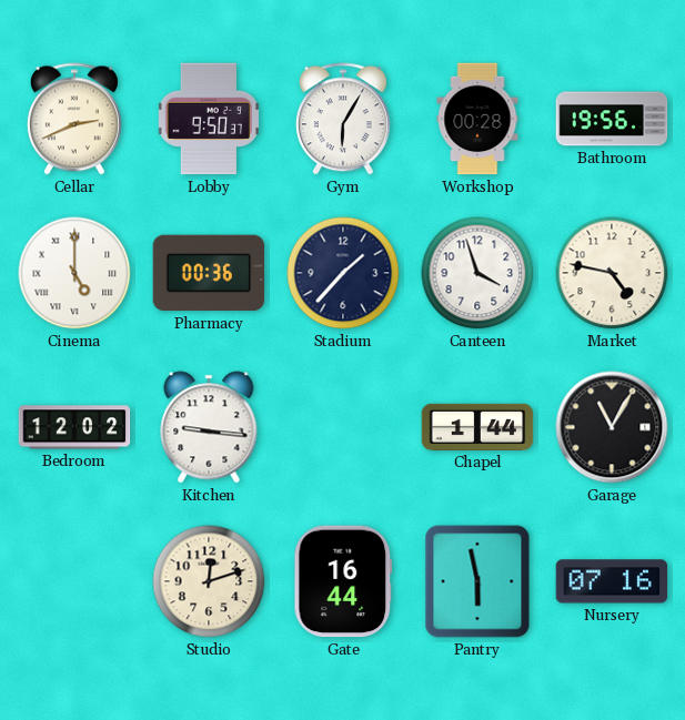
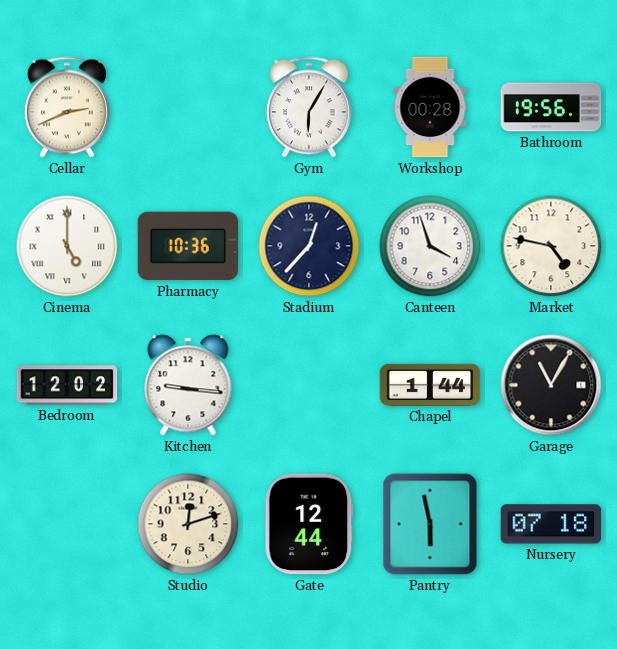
Lobby: 9:50 -> none
Pharmacy: 00:36 -> 10:36
Stadium: 1:37 -> 12:37
Gate: 16:44 -> 12:44
Nursery: 07:16 -> 07:18
